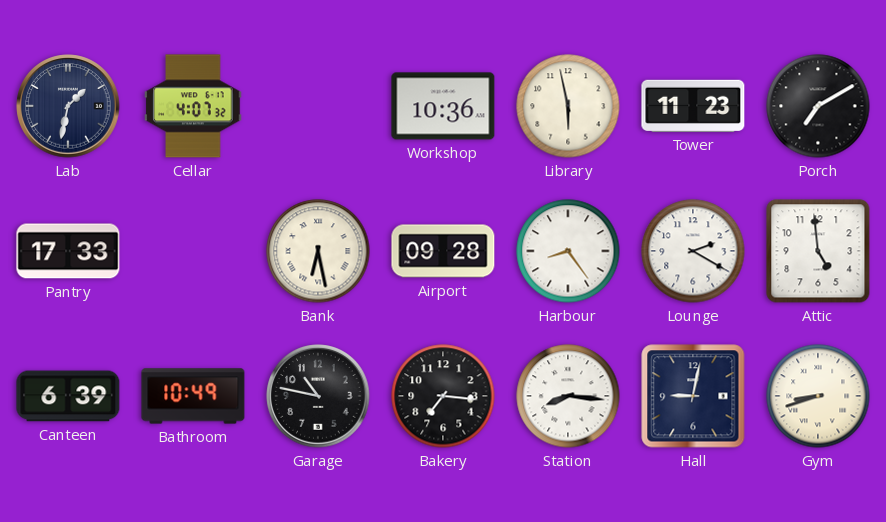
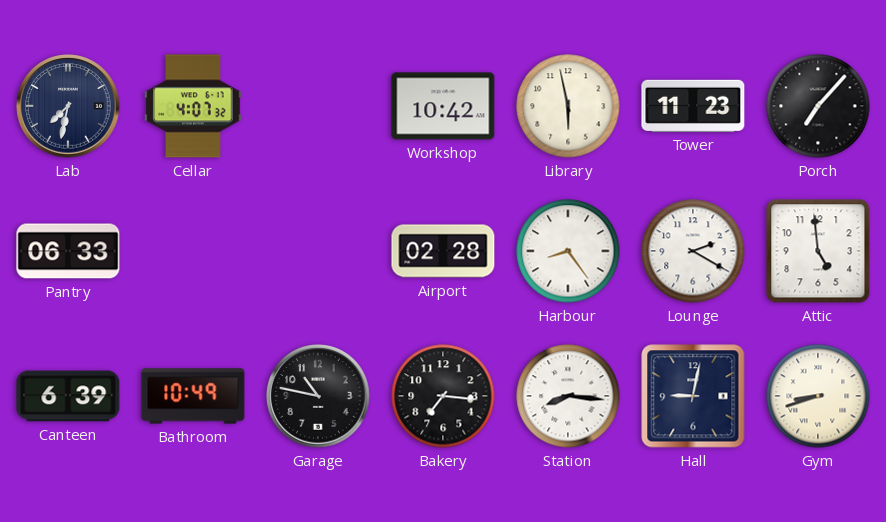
Lab: 1:32 -> 7:32
Workshop: 10:36 -> 10:42
Porch: 7:10 -> 7:07
Pantry: 17:33 -> 06:33
Bank: 6:28 -> none
Airport: 09:28 -> 02:28
